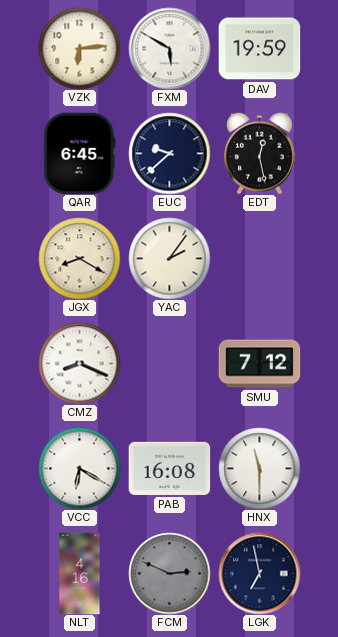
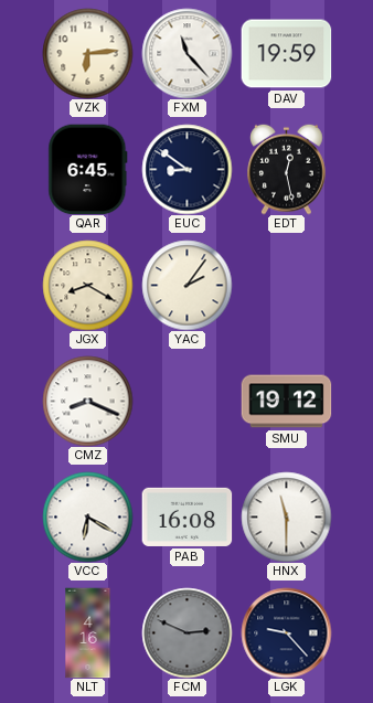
FXM: 5:50 -> 11:23
EUC: 9:38 -> 8:51
SMU: 7:12 -> 19:12
LGK: 6:58 -> 9:23
